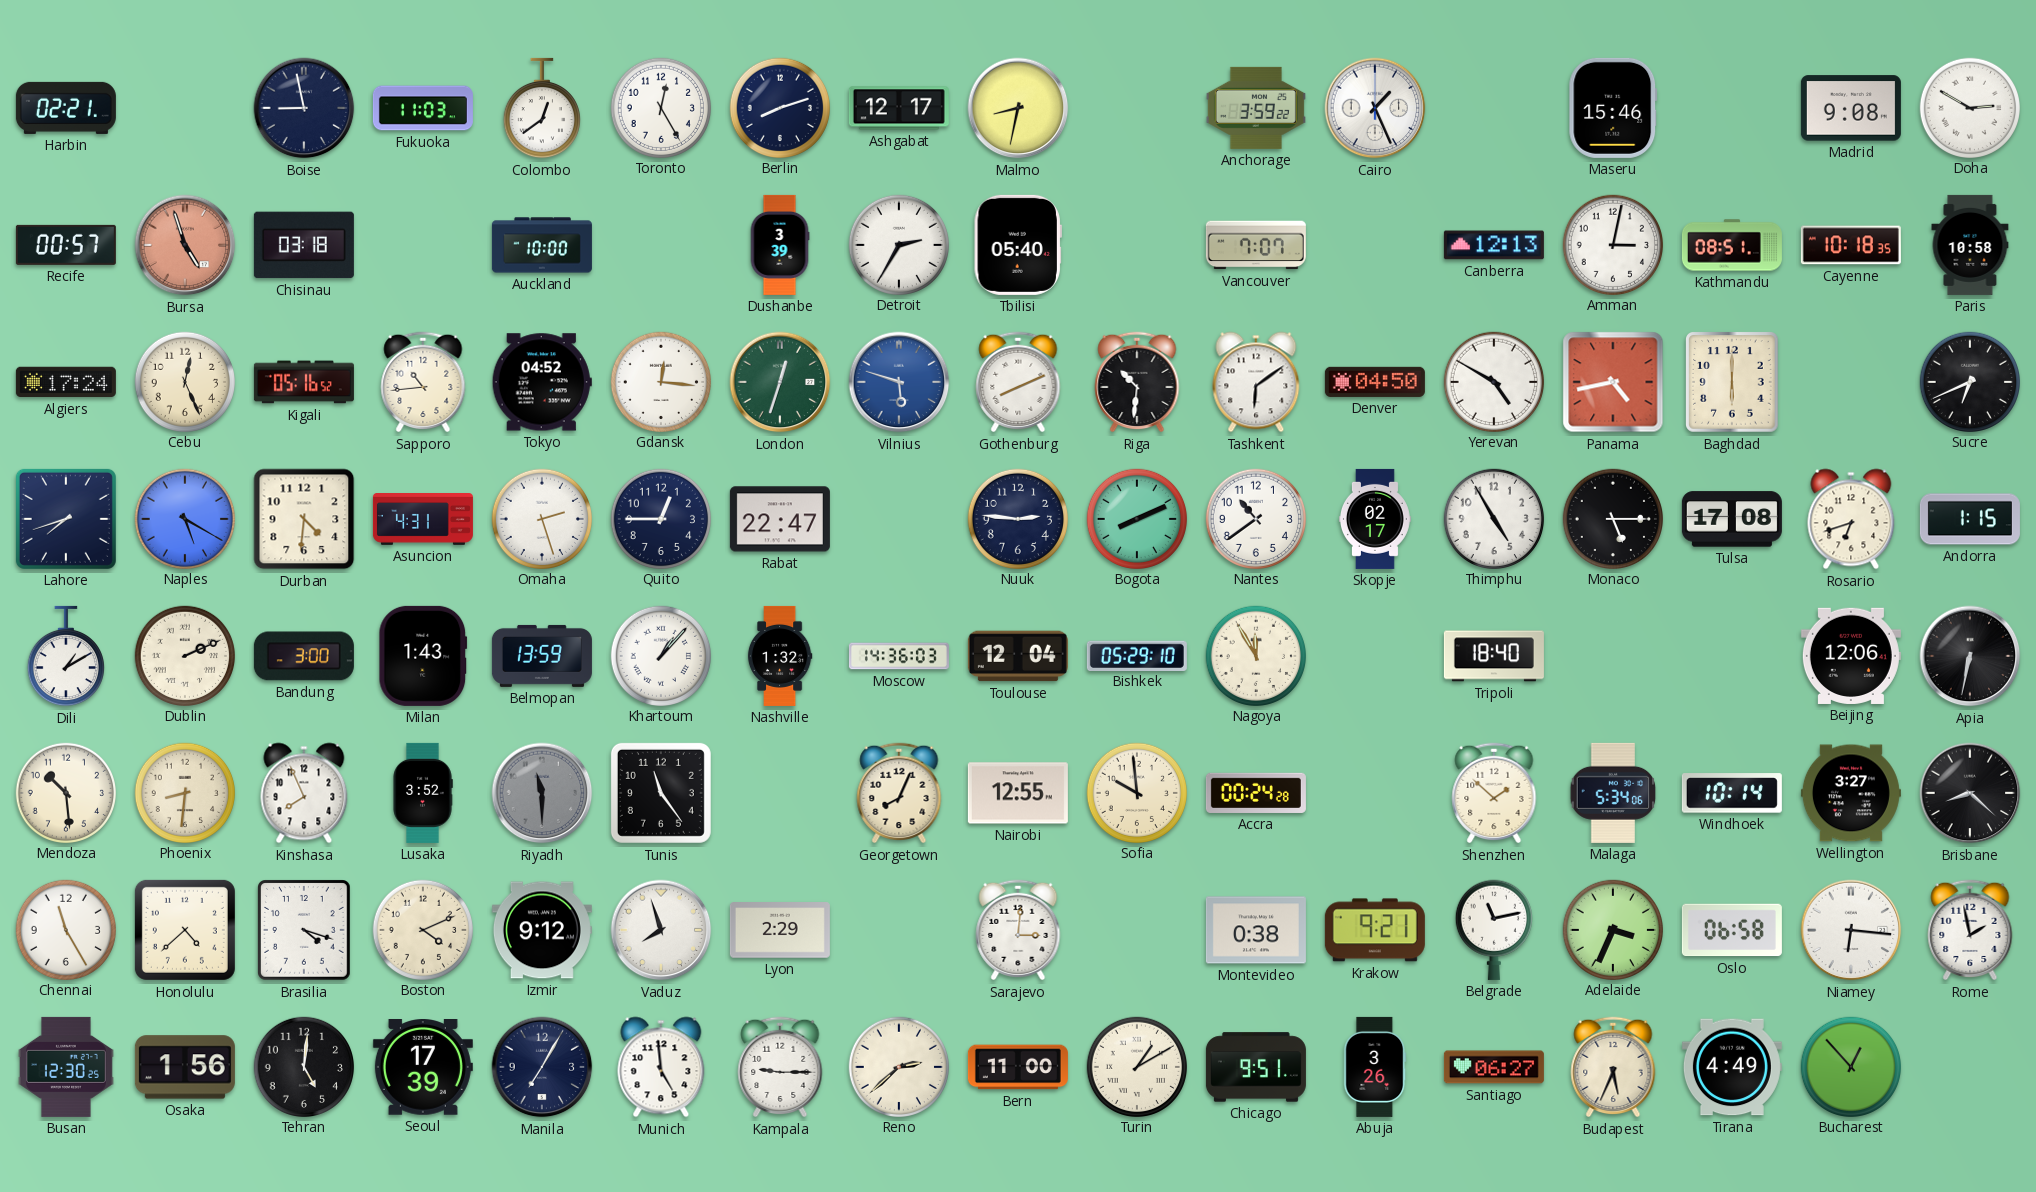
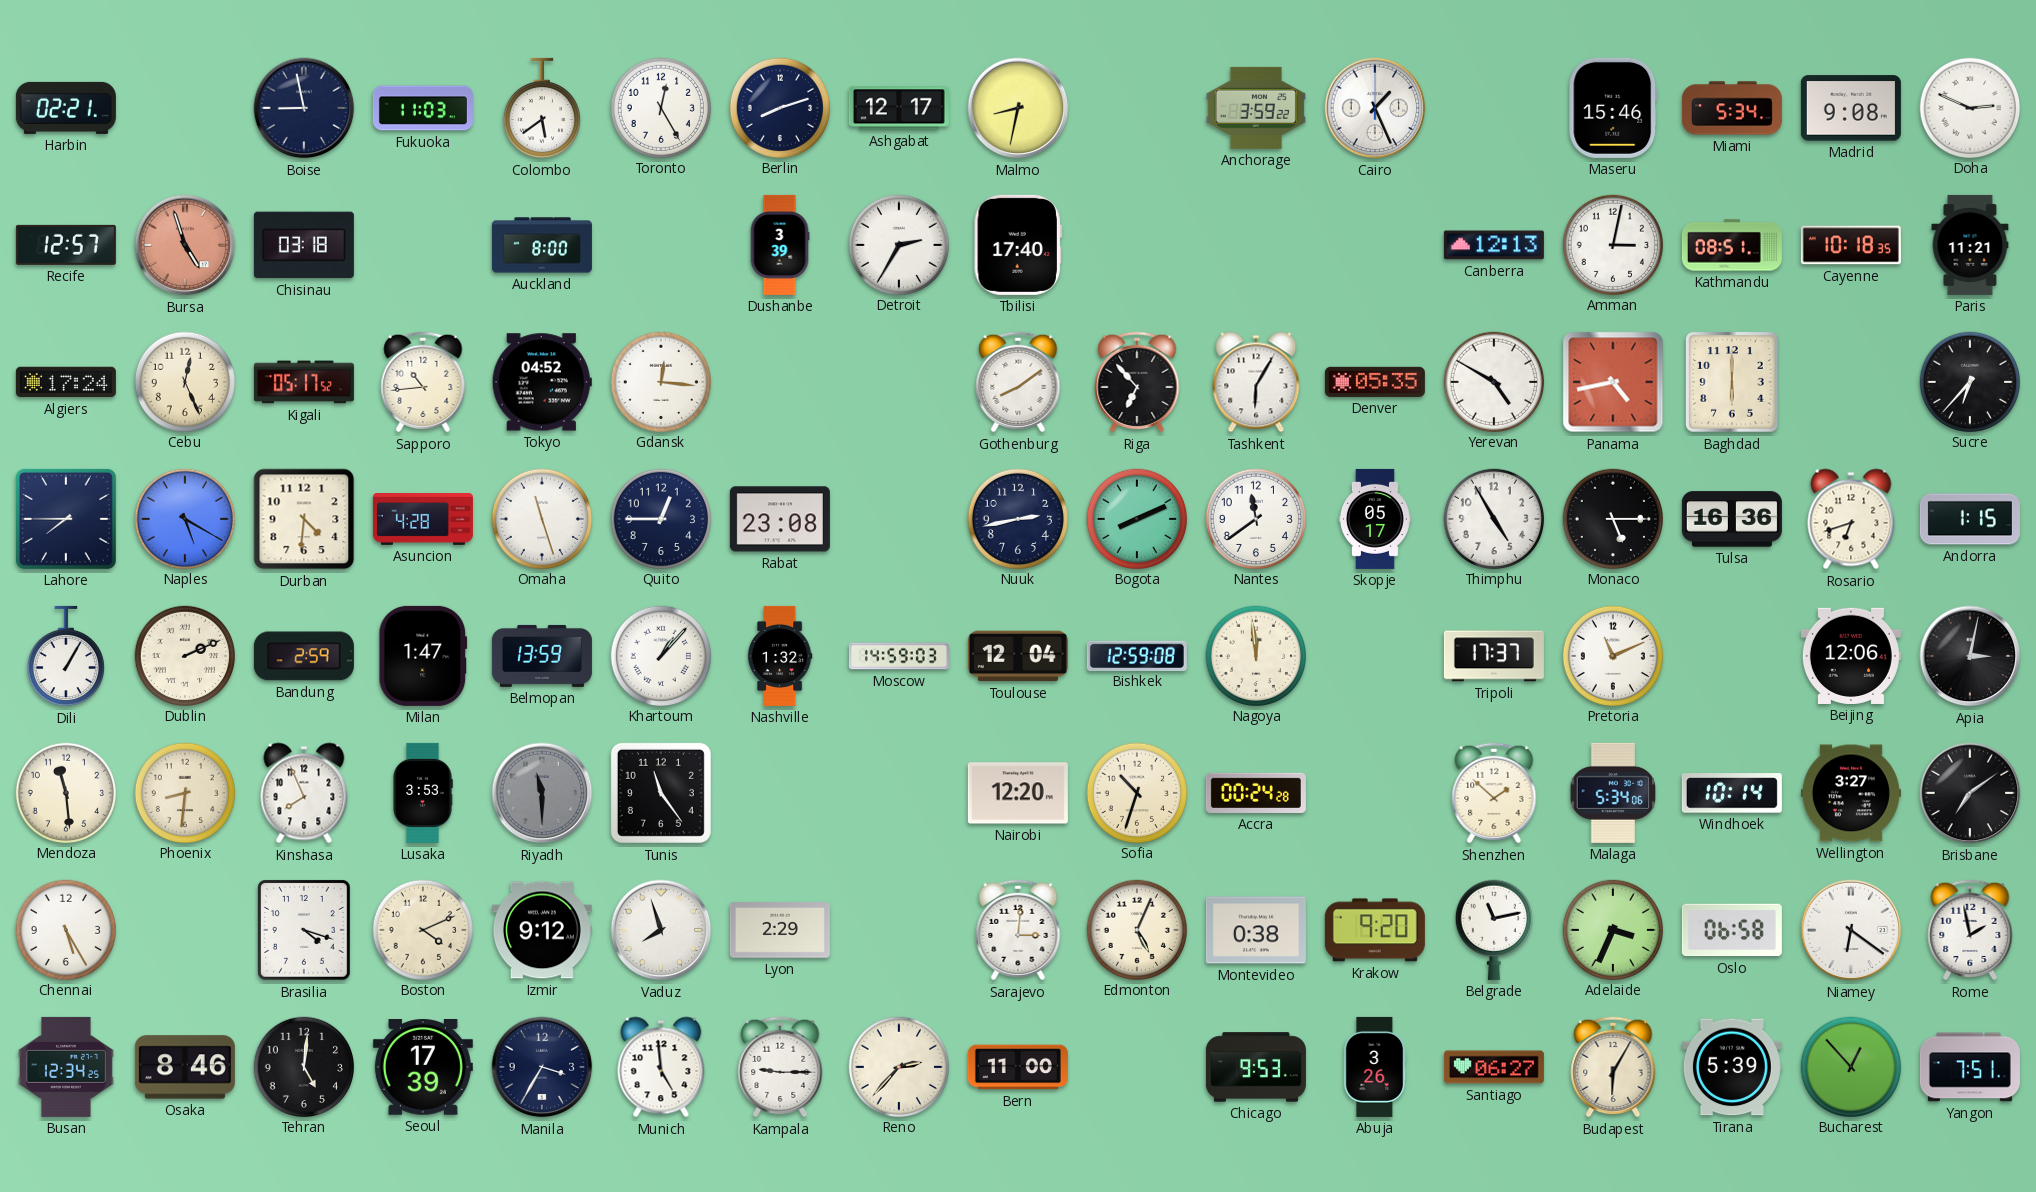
Colombo: 12:39 -> 5:39
Miami: none -> 5:34
Doha: 2:50 -> 2:49
Recife: 00:57 -> 12:57
Auckland: 10:00 -> 8:00
Tbilisi: 05:40 -> 17:40
Vancouver: 7:07 -> none
Paris: 10:58 -> 11:21
Kigali: 05:16 -> 05:17
London: 12:33 -> none
Vilnius: 5:48 -> none
Gothenburg: 8:11 -> 8:09
Riga: 10:31 -> 6:53
Tashkent: 6:09 -> 6:05
Denver: 04:50 -> 05:35
Sucre: 6:41 -> 6:37
Lahore: 7:42 -> 7:45
Asuncion: 4:31 -> 4:28
Omaha: 2:27 -> 11:27
Rabat: 22:47 -> 23:08
Nuuk: 2:46 -> 2:43
Nantes: 10:39 -> 11:39
Skopje: 02:17 -> 05:17
Tulsa: 17:08 -> 16:36
Dili: 1:10 -> 1:05
Bandung: 3:00 -> 2:59
Milan: 1:43 -> 1:47
Moscow: 14:36 -> 14:59
Bishkek: 05:29 -> 12:59
Nagoya: 11:55 -> 11:59
Tripoli: 18:40 -> 17:37
Pretoria: none -> 11:11
Apia: 6:32 -> 3:02
Mendoza: 10:29 -> 11:29
Lusaka: 3:52 -> 3:53
Georgetown: 8:04 -> none
Nairobi: 12:55 -> 12:20
Sofia: 9:59 -> 10:33
Brisbane: 8:22 -> 7:09
Chennai: 11:25 -> 5:25
Honolulu: 4:38 -> none
Edmonton: none -> 5:04
Krakow: 9:21 -> 9:20
Niamey: 6:16 -> 6:21
Busan: 12:30 -> 12:34
Osaka: 1:56 -> 8:46
Manila: 7:05 -> 3:35
Reno: 2:38 -> 2:37
Turin: 1:10 -> none
Chicago: 9:51 -> 9:53
Budapest: 5:34 -> 6:05
Tirana: 4:49 -> 5:39
Yangon: none -> 7:51
